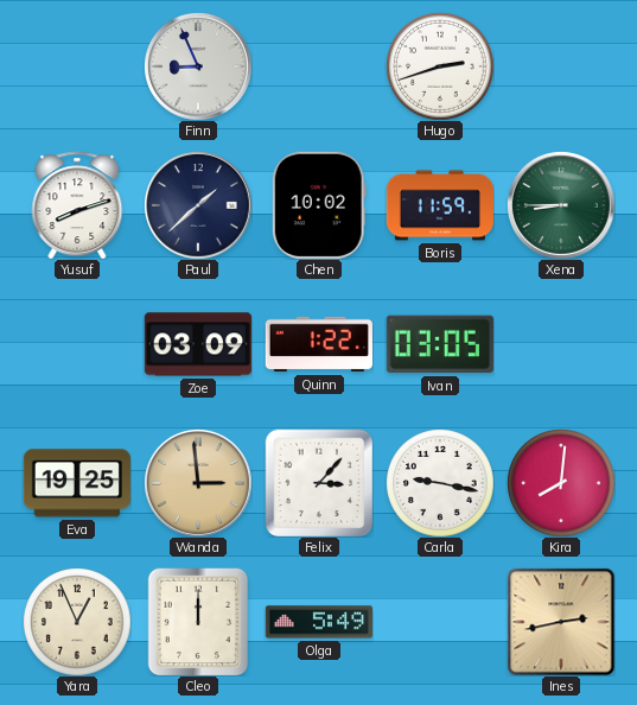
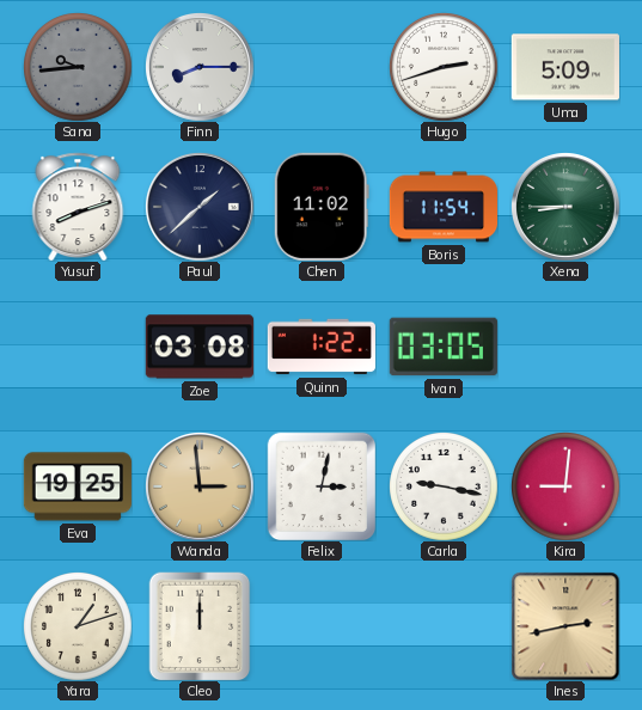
Sana: none -> 9:44
Finn: 8:56 -> 8:15
Uma: none -> 5:09
Chen: 10:02 -> 11:02
Boris: 11:59 -> 11:54
Zoe: 03:09 -> 03:08
Felix: 3:07 -> 3:02
Kira: 8:01 -> 9:01
Yara: 12:56 -> 1:12
Olga: 5:49 -> none
